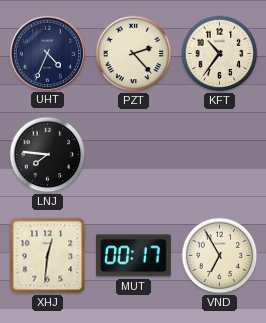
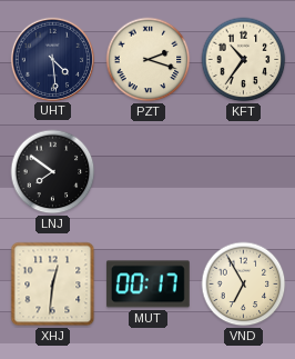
UHT: 4:34 -> 4:29
PZT: 2:23 -> 2:18
LNJ: 7:46 -> 7:51
